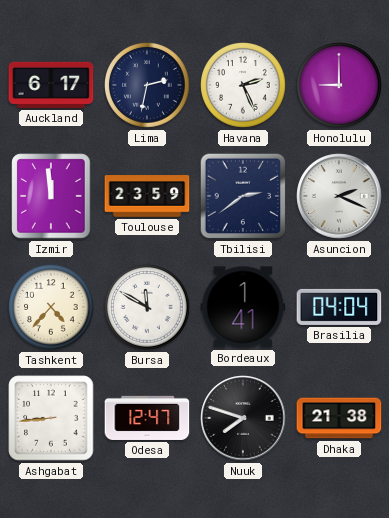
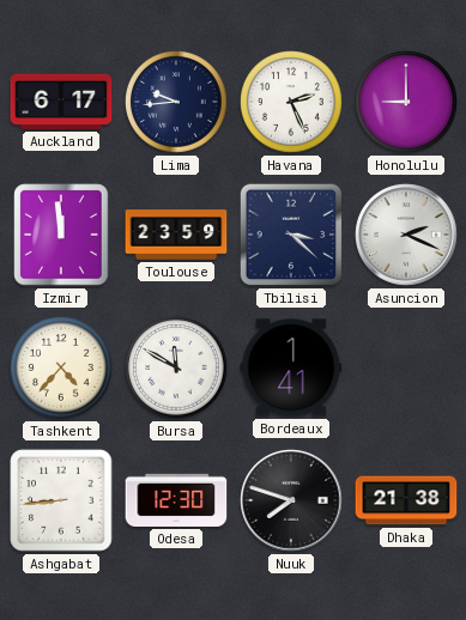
Lima: 2:32 -> 9:44
Tbilisi: 2:39 -> 3:22
Brasilia: 04:04 -> none
Odesa: 12:47 -> 12:30
